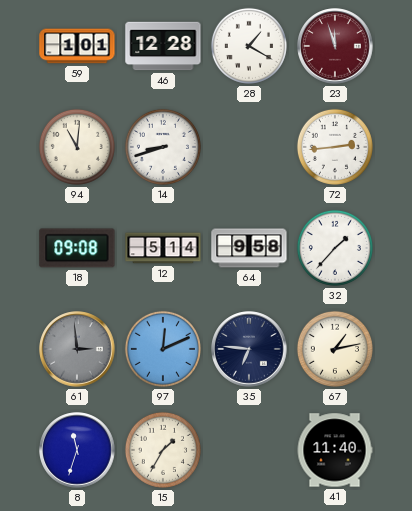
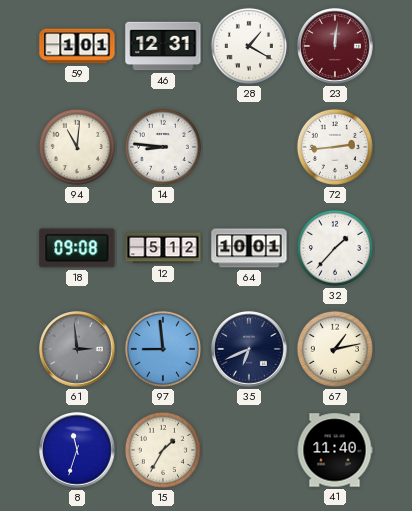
46: 12:28 -> 12:31
23: 11:57 -> 12:01
14: 8:42 -> 8:46
12: 5:14 -> 5:12
64: 9:58 -> 10:01
97: 12:11 -> 8:59
35: 6:46 -> 6:41
